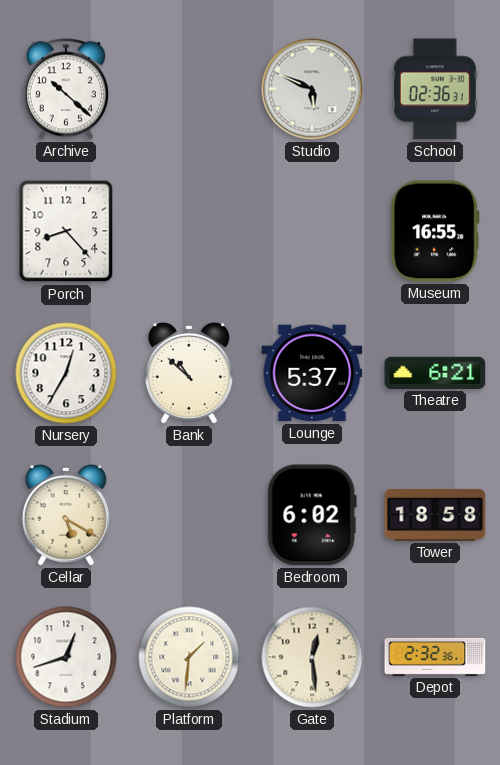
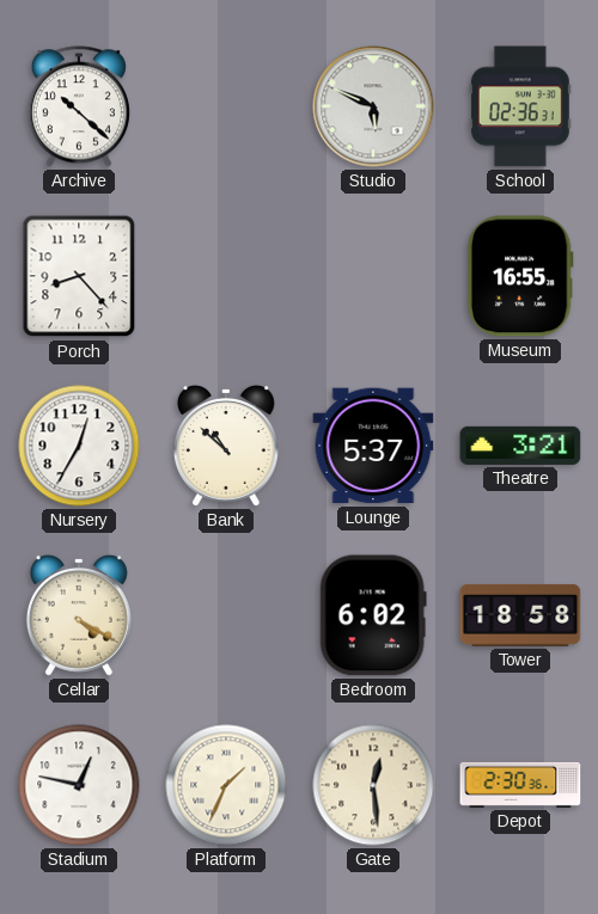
Theatre: 6:21 -> 3:21
Cellar: 5:20 -> 4:20
Stadium: 12:42 -> 12:47
Platform: 1:31 -> 1:34
Depot: 2:32 -> 2:30
